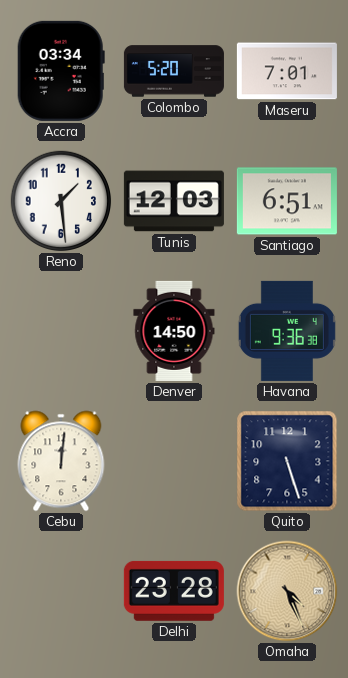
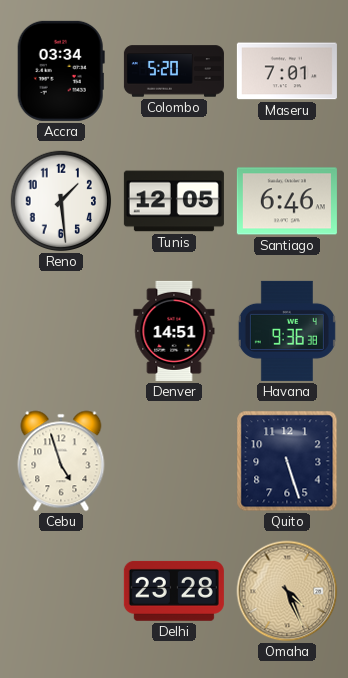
Tunis: 12:03 -> 12:05
Santiago: 6:51 -> 6:46
Denver: 14:50 -> 14:51
Cebu: 12:01 -> 4:57
